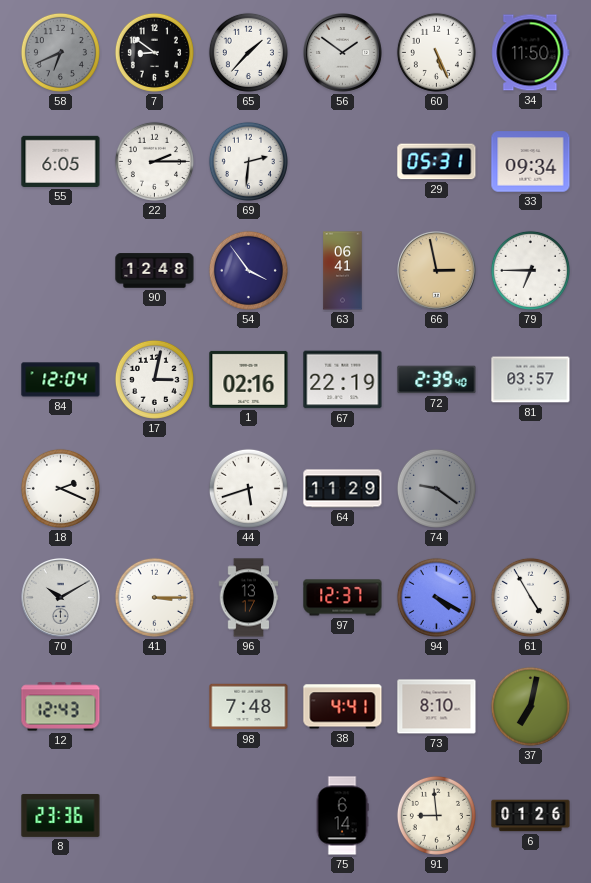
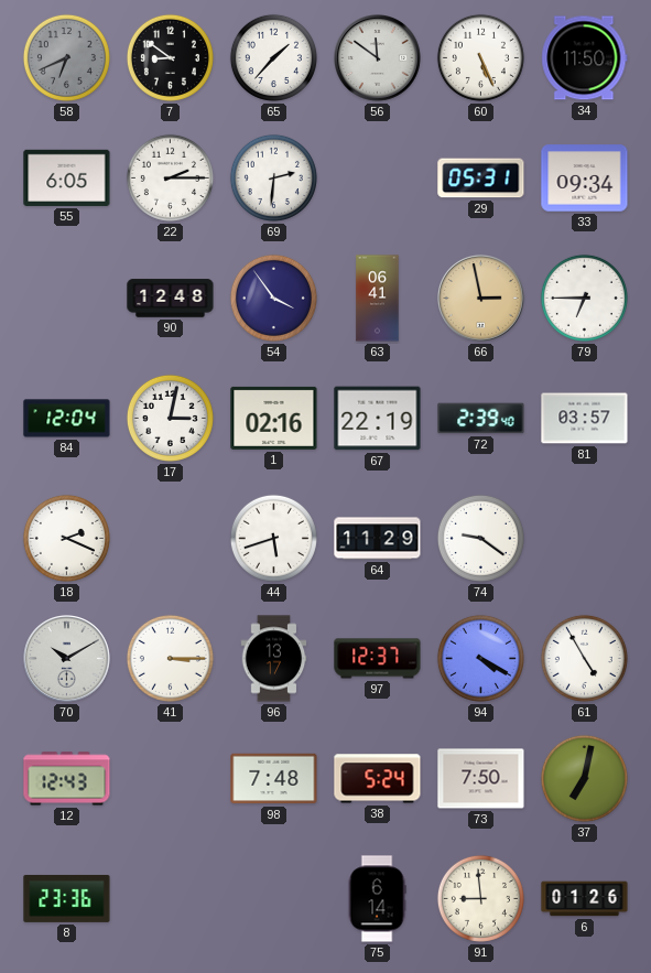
56: 1:51 -> 11:51
74 dial: grey -> white
38: 4:41 -> 5:24
73: 8:10 -> 7:50
